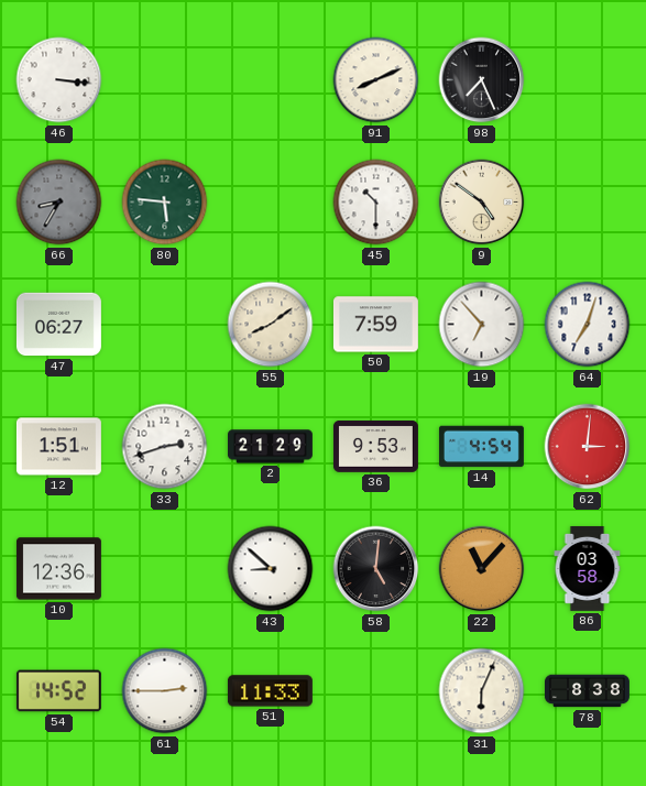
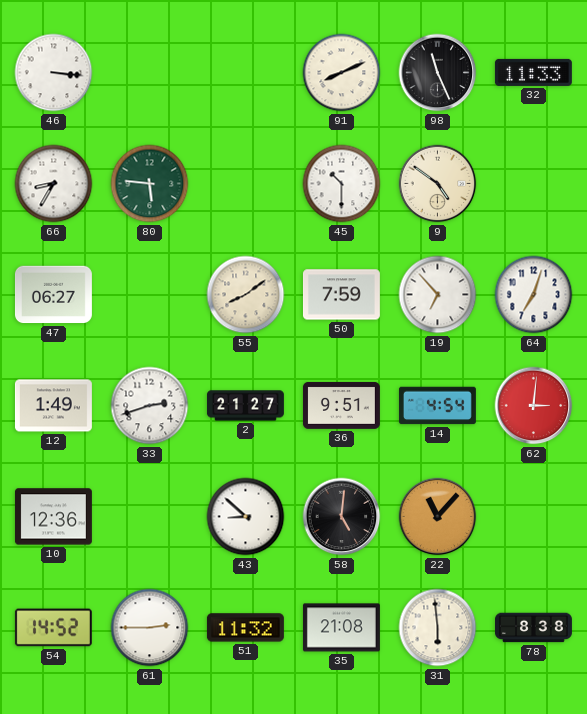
98: 7:26 -> 11:26
32: none -> 11:33
66 dial: grey -> white
12: 1:51 -> 1:49
2: 21:29 -> 21:27
36: 9:53 -> 9:51
86: 03:58 -> none
51: 11:33 -> 11:32
35: none -> 21:08
31: 6:04 -> 5:59
